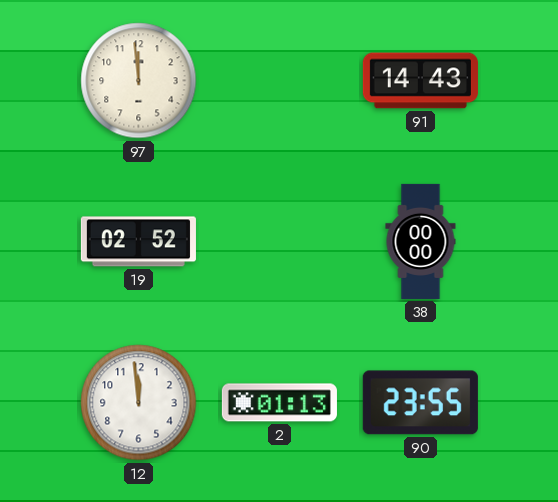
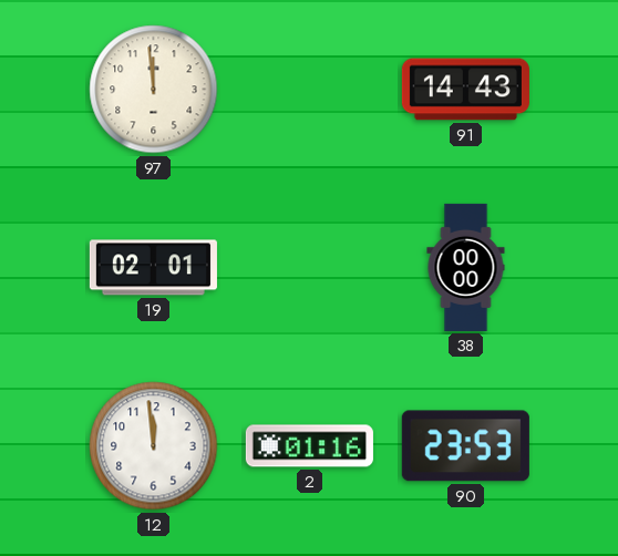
19: 02:52 -> 02:01
2: 01:13 -> 01:16
90: 23:55 -> 23:53
